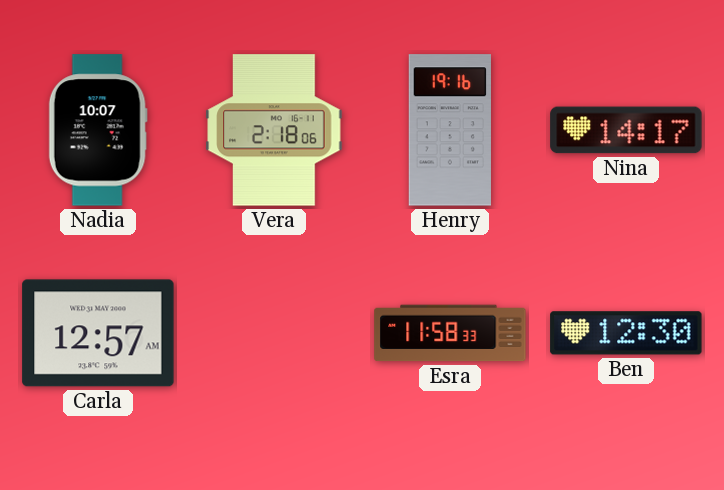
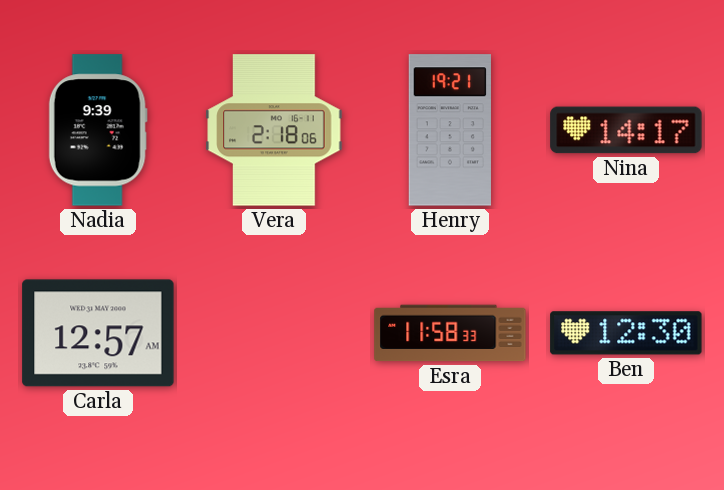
Nadia: 10:07 -> 9:39
Henry: 19:16 -> 19:21
